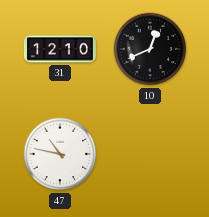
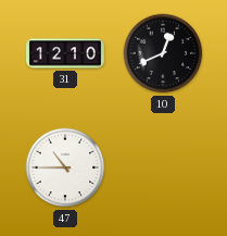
47: 10:47 -> 10:45
